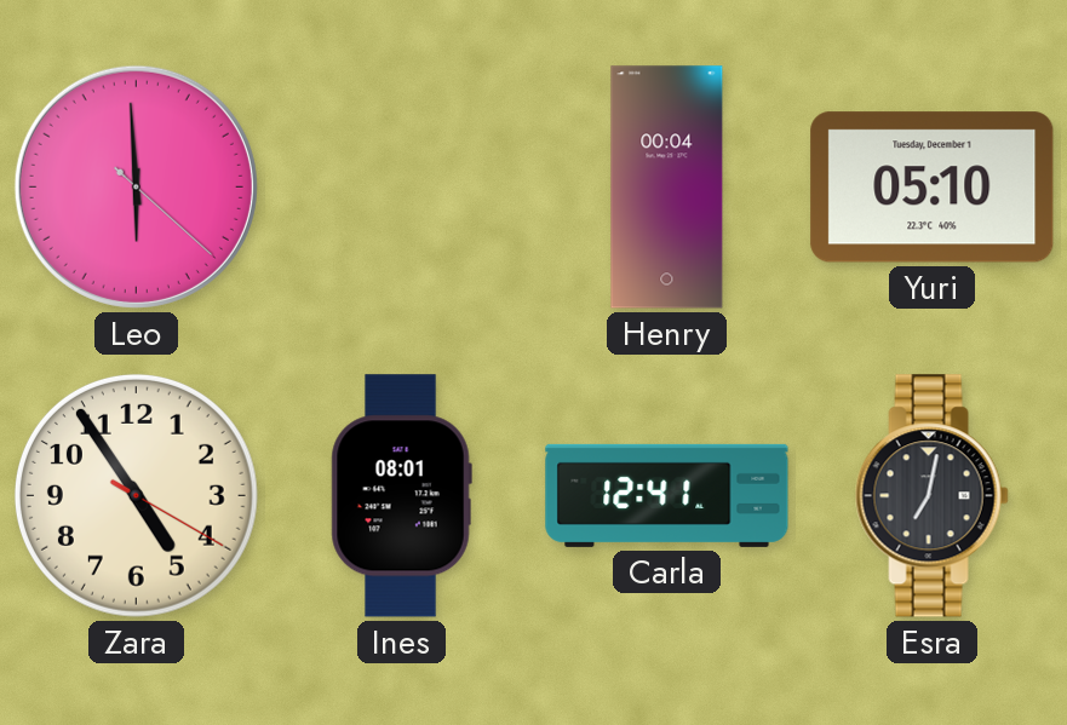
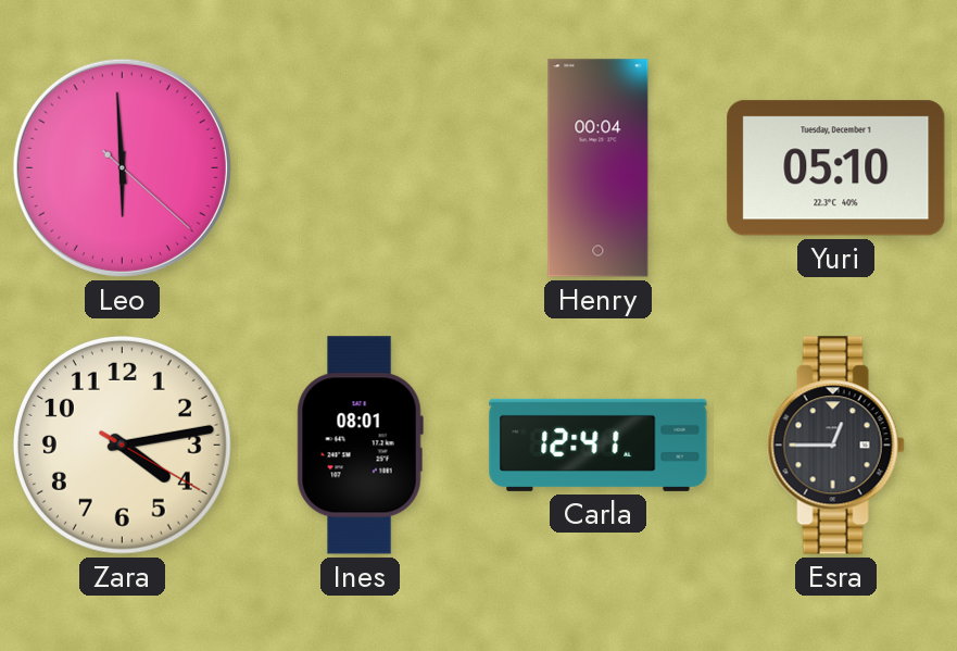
Zara: 4:54 -> 4:13
Esra: 7:02 -> 12:45
